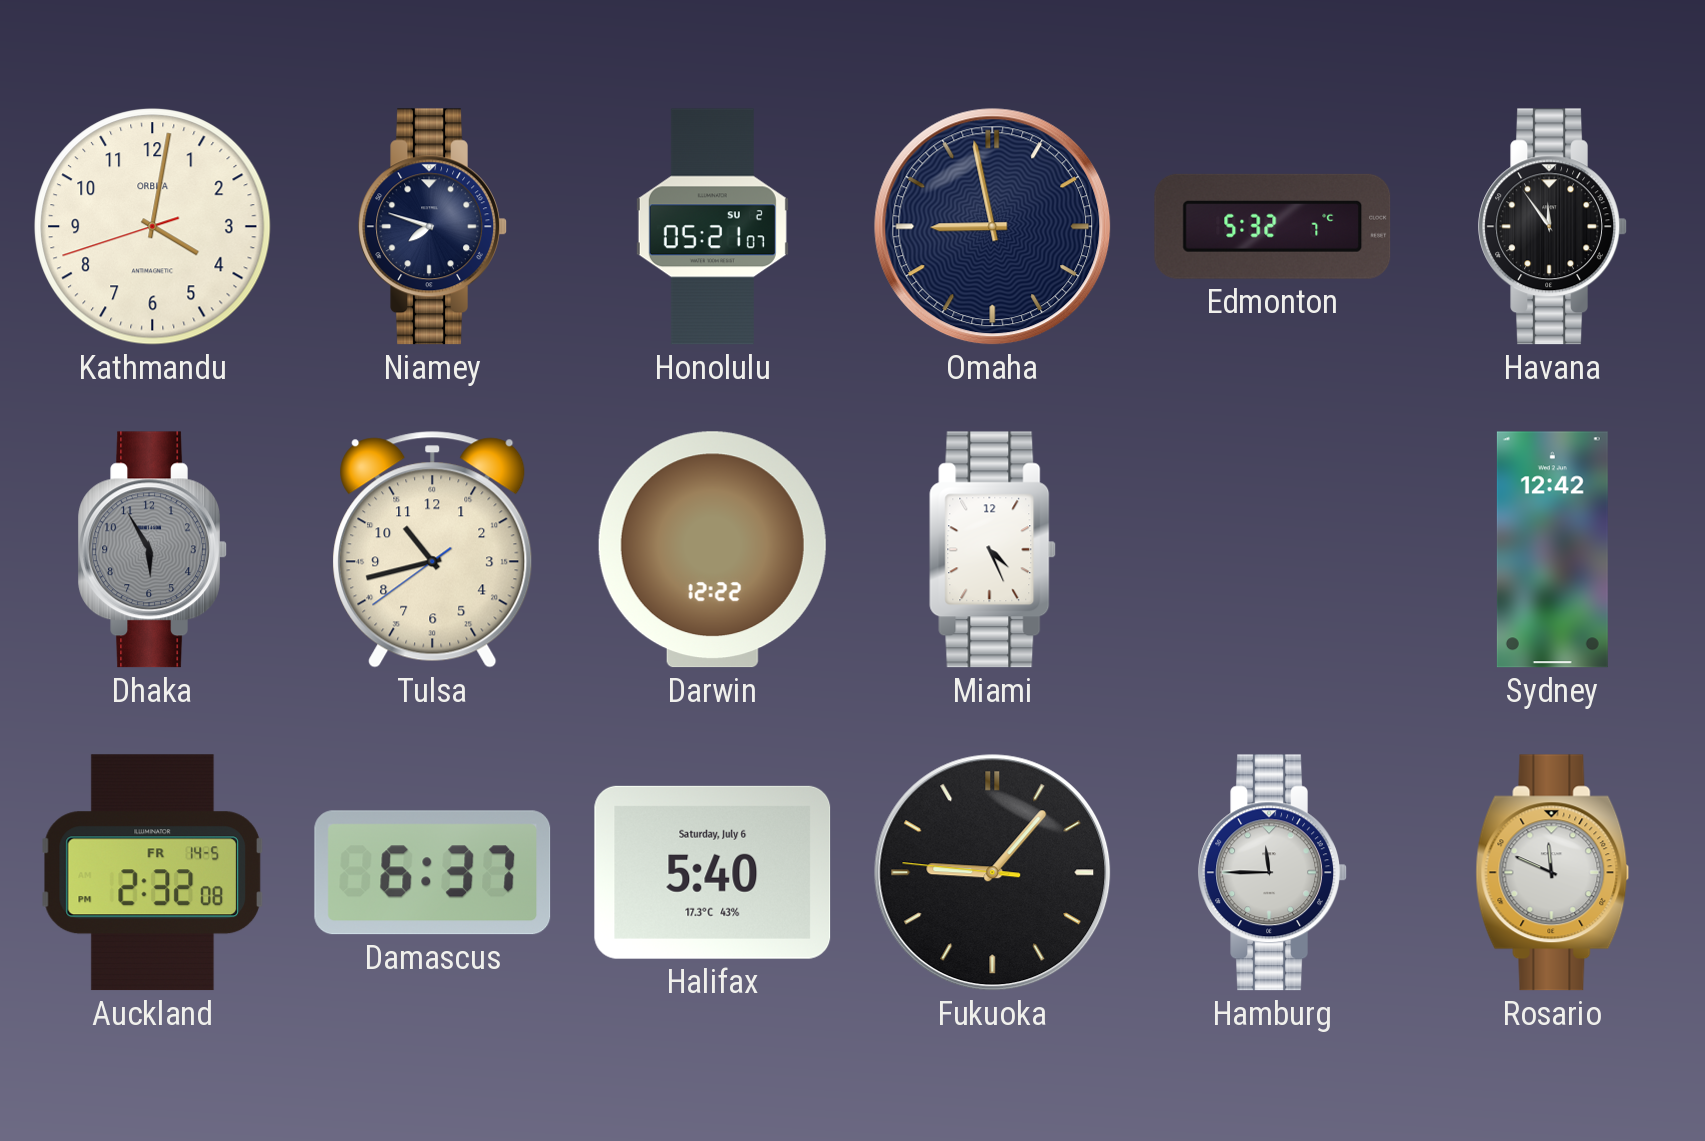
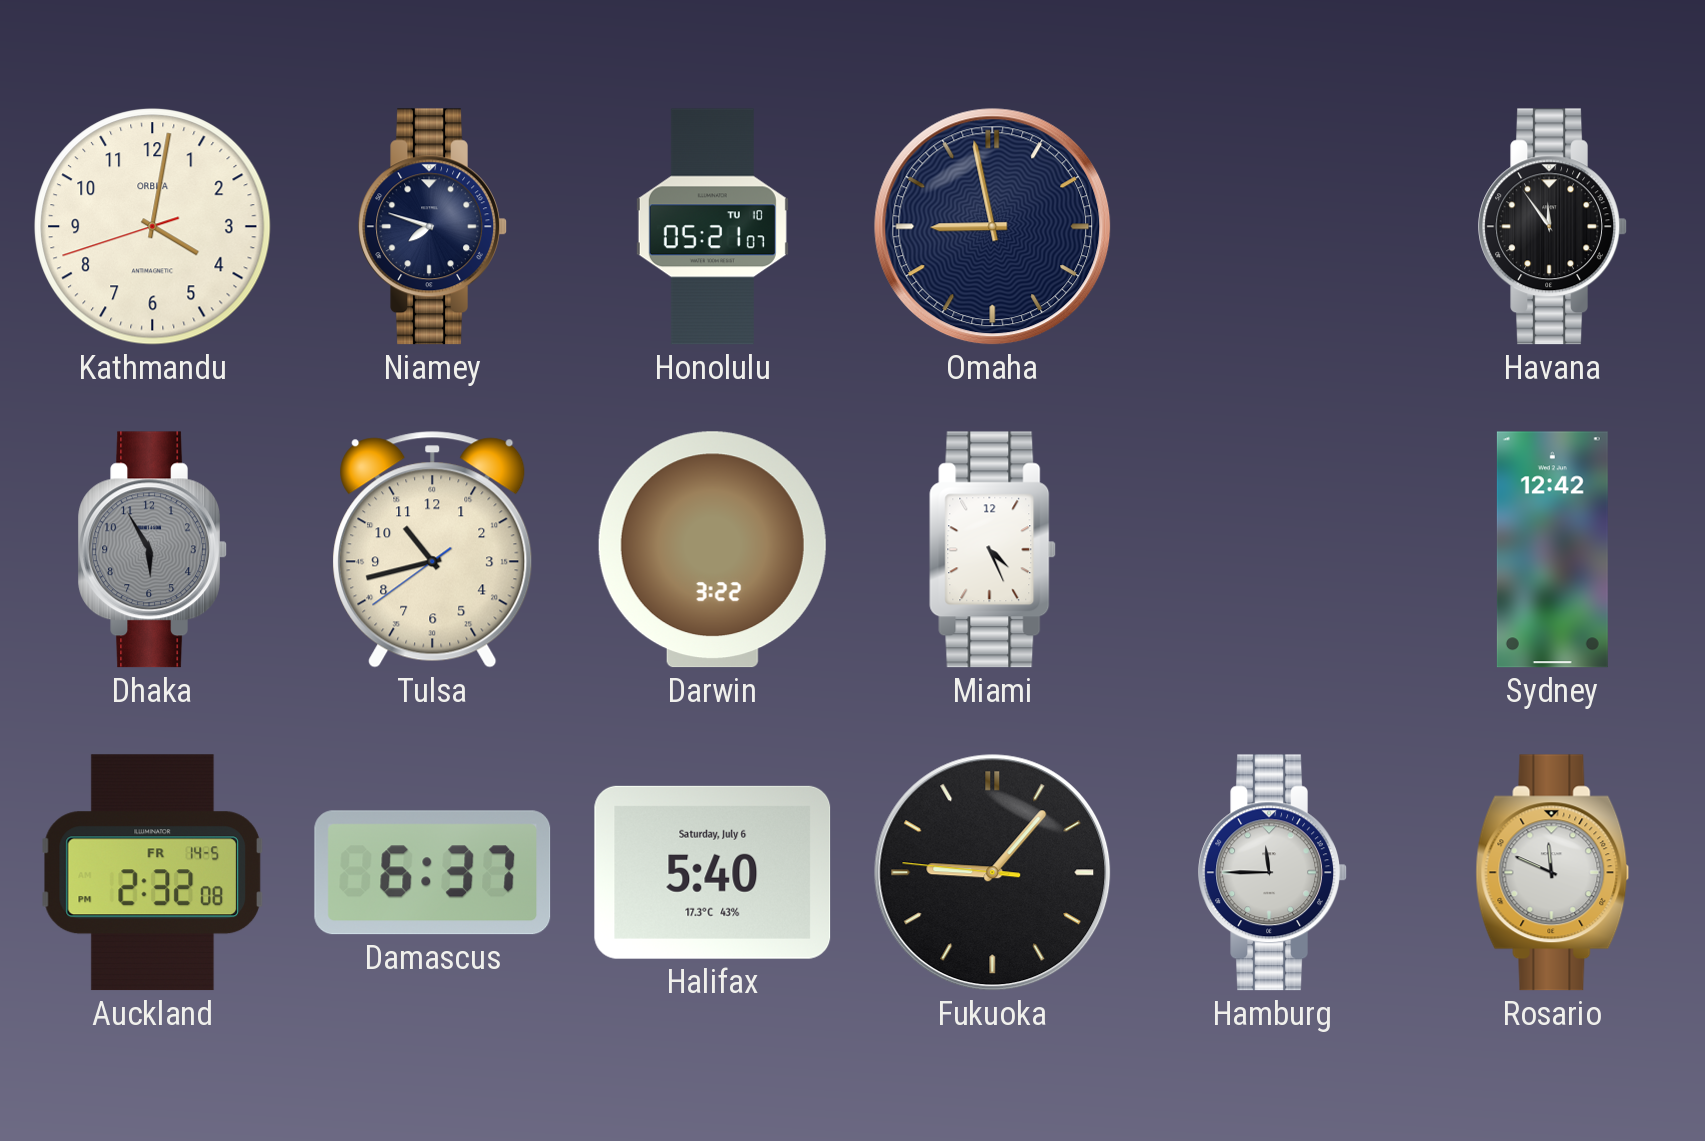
Honolulu date: SU 2 -> TU 10
Edmonton: 5:32 -> none
Darwin: 12:22 -> 3:22
